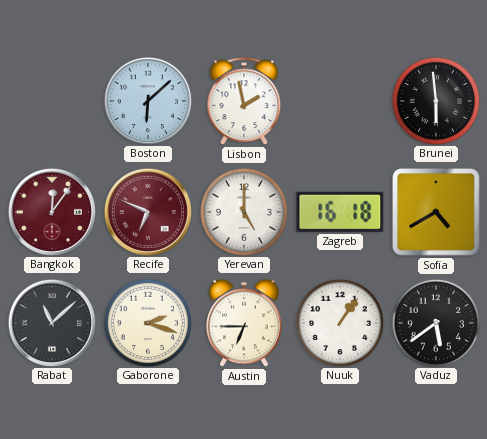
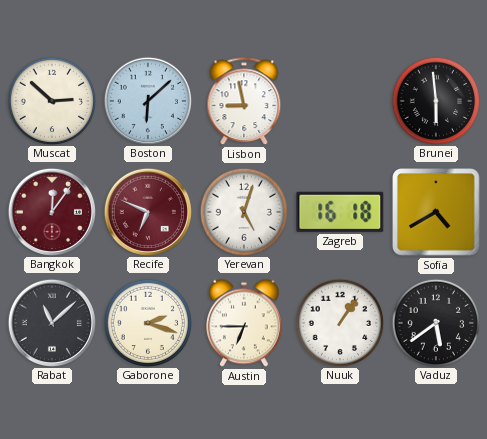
Muscat: none -> 2:52
Lisbon: 1:58 -> 8:58
Yerevan: 5:00 -> 5:03
